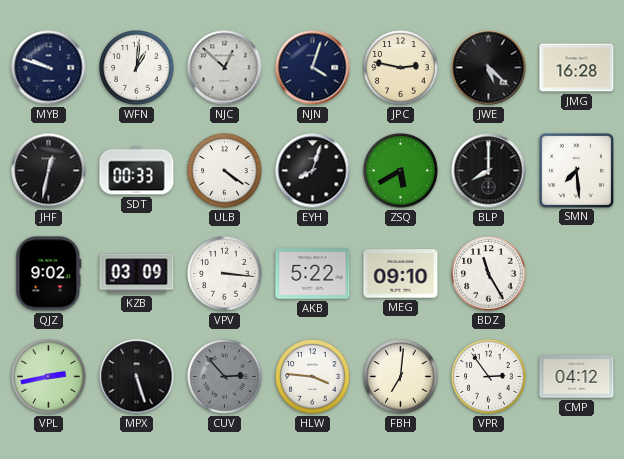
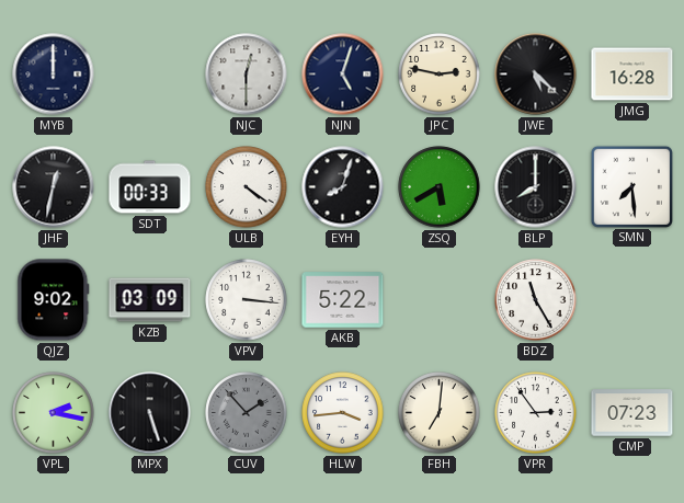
MYB: 9:48 -> 12:00
WFN: 1:01 -> none
NJC: 12:52 -> 12:30
NJN: 4:03 -> 5:03
MEG: 09:10 -> none
VPL: 2:43 -> 2:17
CUV: 2:53 -> 1:53
HLW: 3:46 -> 3:44
CMP: 04:12 -> 07:23
